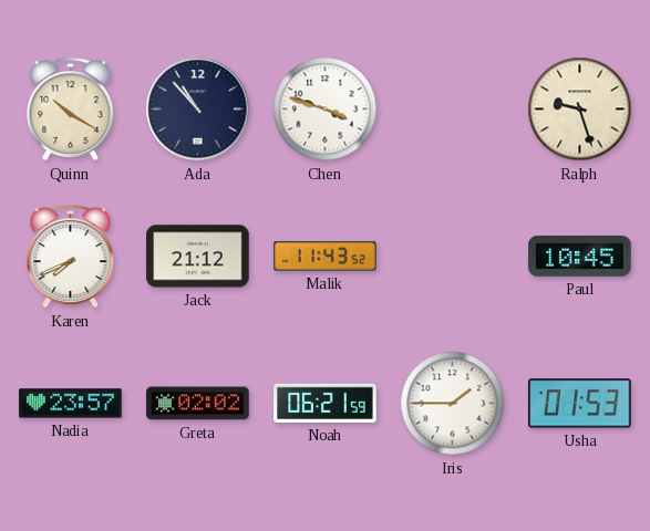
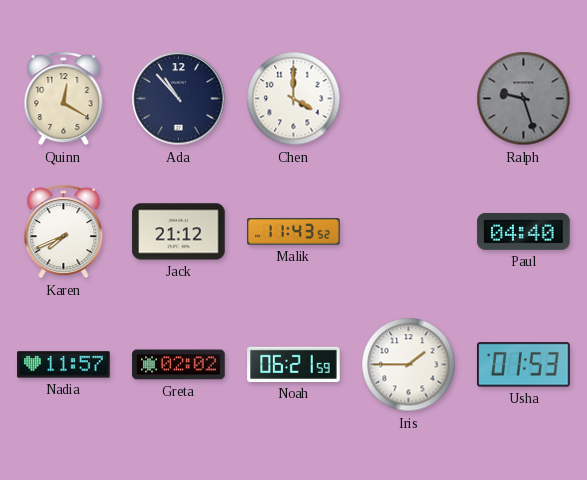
Quinn: 10:20 -> 12:20
Chen: 3:48 -> 4:00
Ralph dial: cream -> grey
Paul: 10:45 -> 04:40
Nadia: 23:57 -> 11:57
